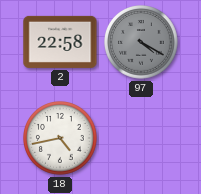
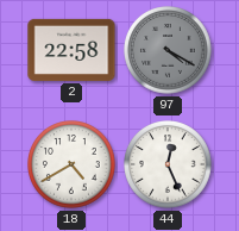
18: 4:43 -> 4:40
44: none -> 12:26
